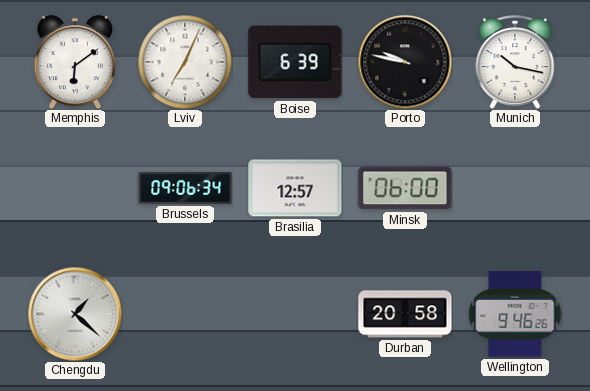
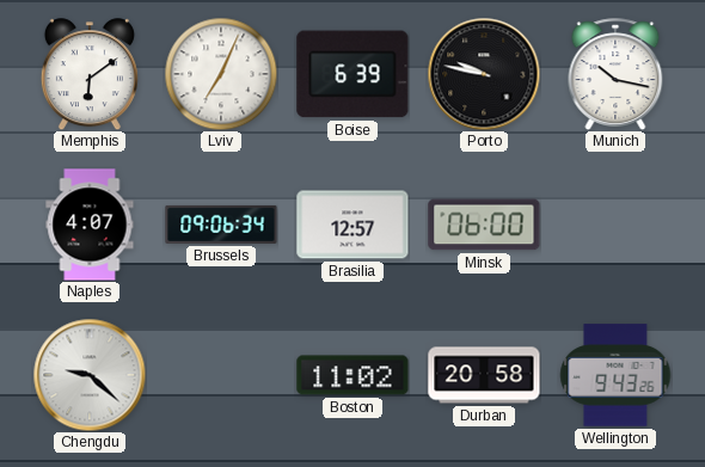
Naples: none -> 4:07
Chengdu: 1:22 -> 9:22
Boston: none -> 11:02
Wellington: 9:46 -> 9:43
